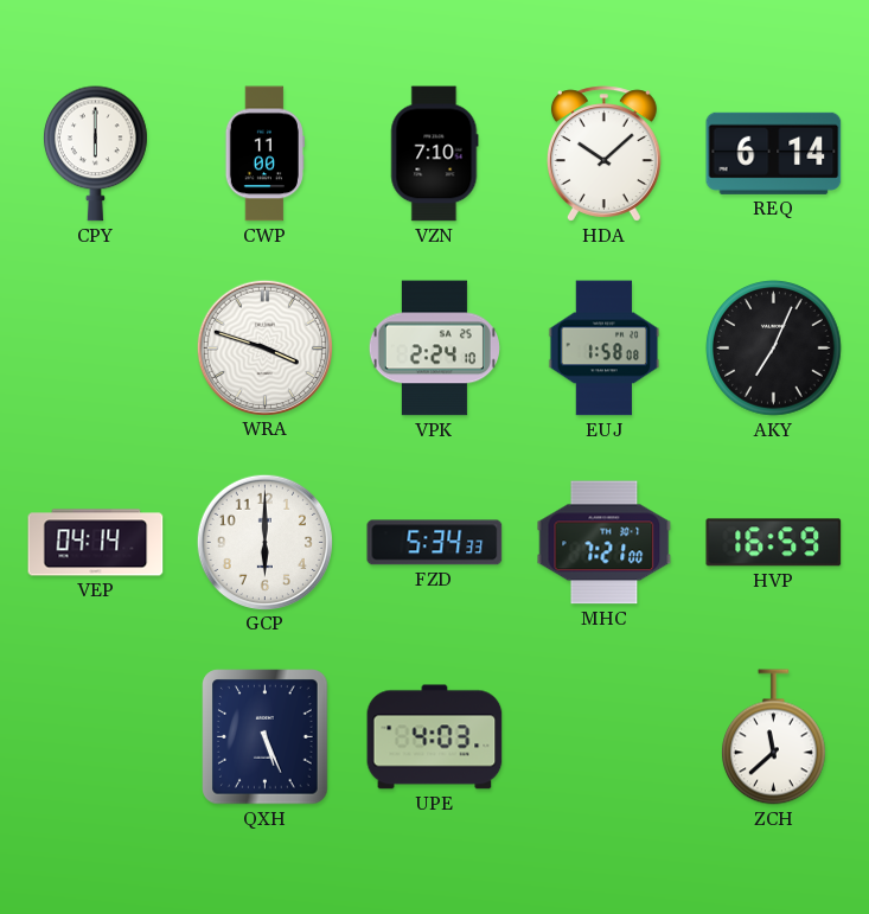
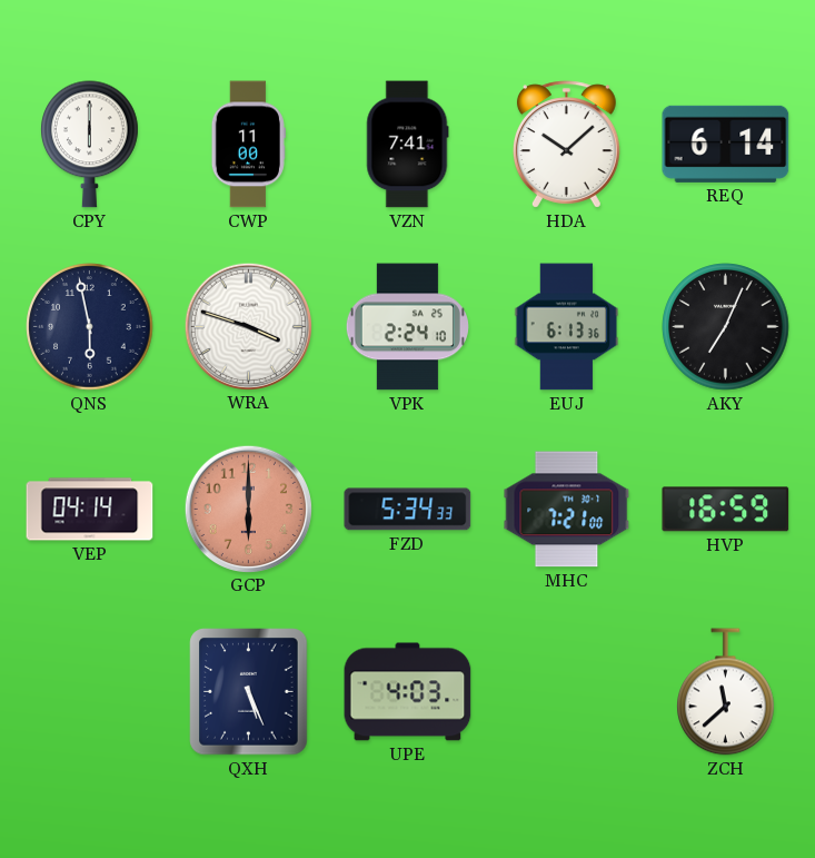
VZN: 7:10 -> 7:41
QNS: none -> 5:58
EUJ: 1:58 -> 6:13
GCP dial: white -> salmon
